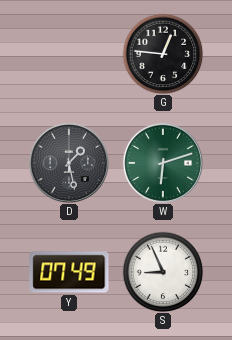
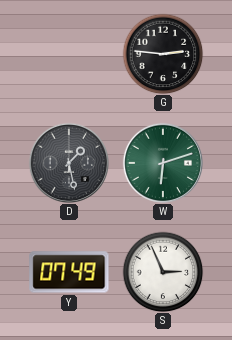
G: 12:46 -> 2:46
S: 8:56 -> 2:56
